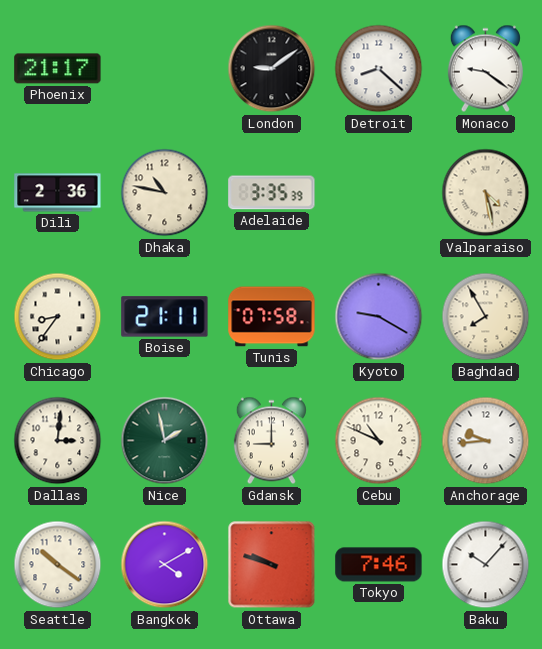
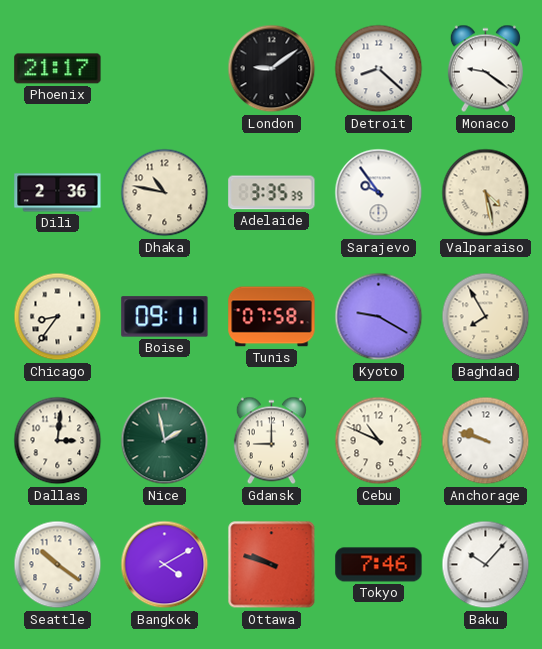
Sarajevo: none -> 9:54
Boise: 21:11 -> 09:11
Anchorage: 9:44 -> 9:48
